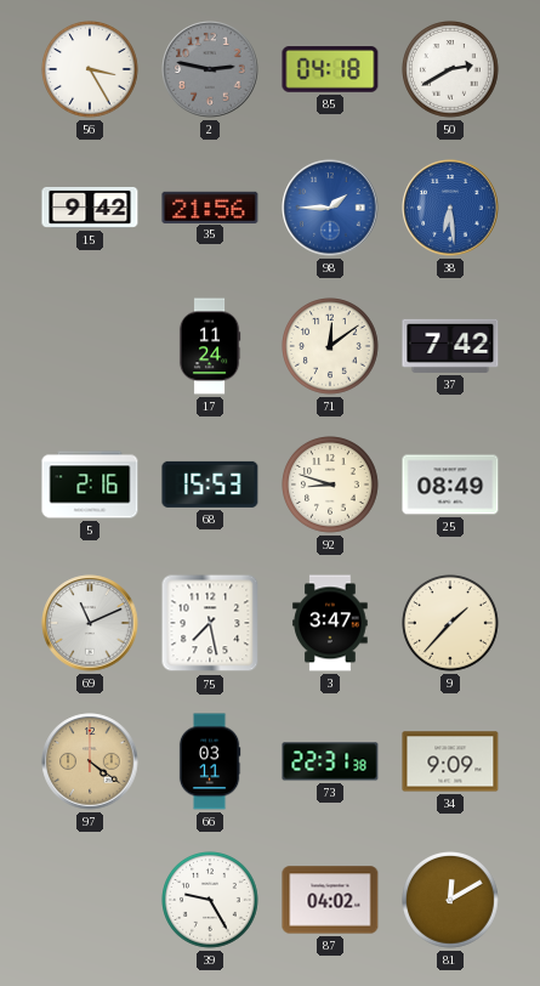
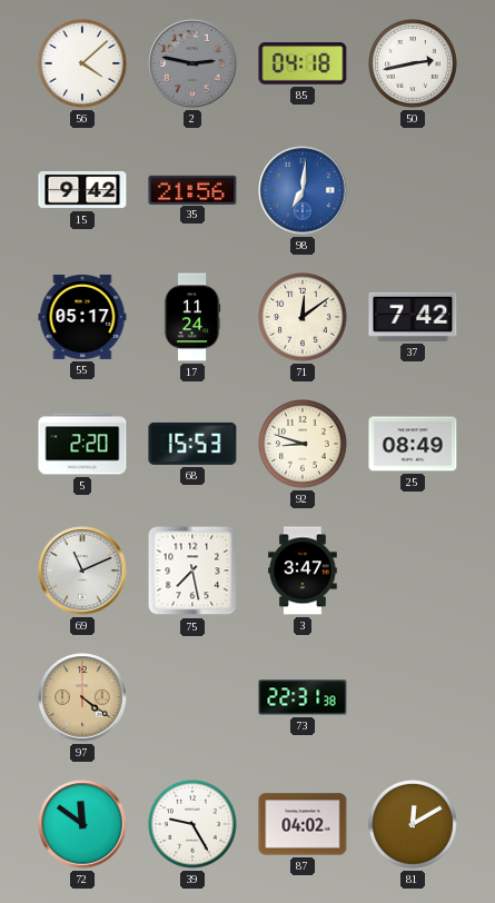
56: 3:25 -> 4:08
50: 2:40 -> 2:43
98: 1:45 -> 7:01
38: 6:29 -> none
55: none -> 05:17
5: 2:16 -> 2:20
9: 1:37 -> none
66: 03:11 -> none
34: 9:09 -> none
72: none -> 11:51
